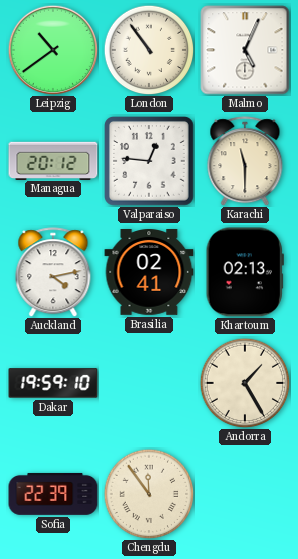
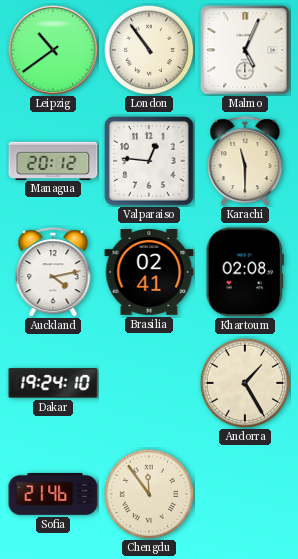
Khartoum: 02:13 -> 02:08
Dakar: 19:59 -> 19:24
Sofia: 22:39 -> 21:46
